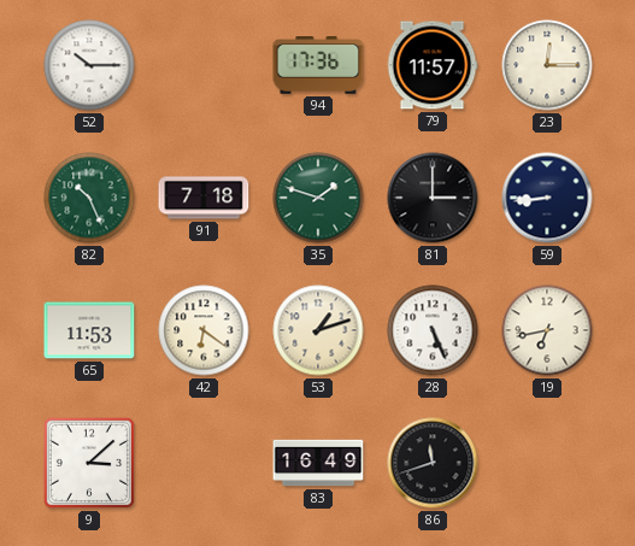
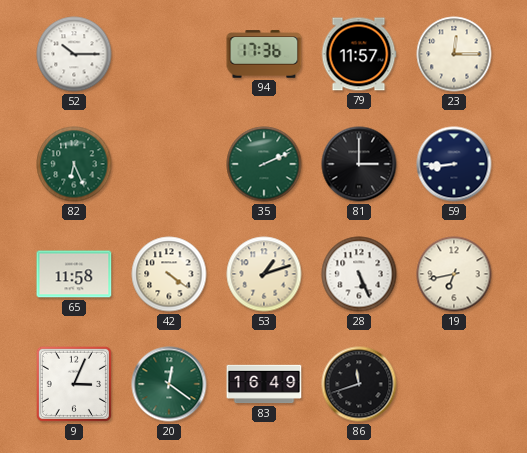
82: 10:26 -> 6:26
91: 7:18 -> none
35: 1:48 -> 2:11
65: 11:53 -> 11:58
42: 6:21 -> 4:21
9: 3:08 -> 3:04
20: none -> 12:21
